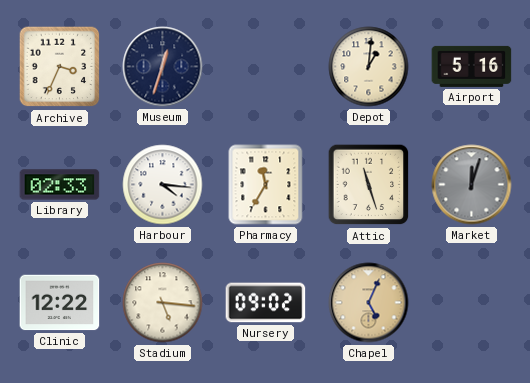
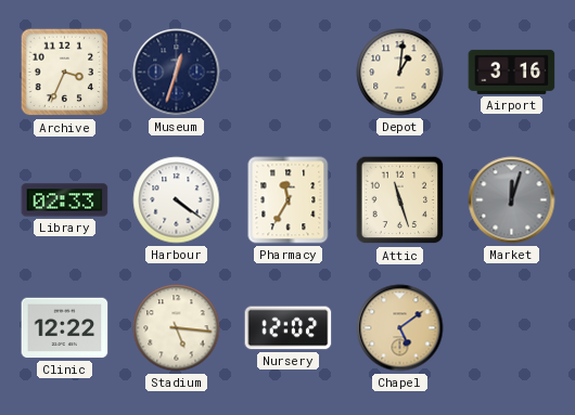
Airport: 5:16 -> 3:16
Harbour: 4:16 -> 4:21
Nursery: 09:02 -> 12:02
Chapel: 5:04 -> 5:09
